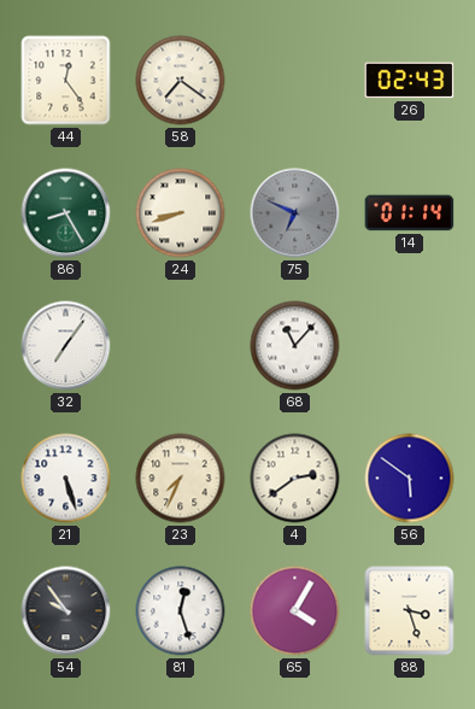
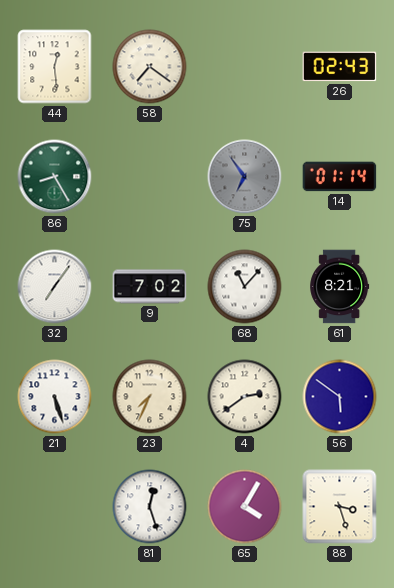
44: 12:24 -> 12:29
24: 8:42 -> none
75: 6:49 -> 6:54
9: none -> 7:02
61: none -> 8:21
54: 9:54 -> none
